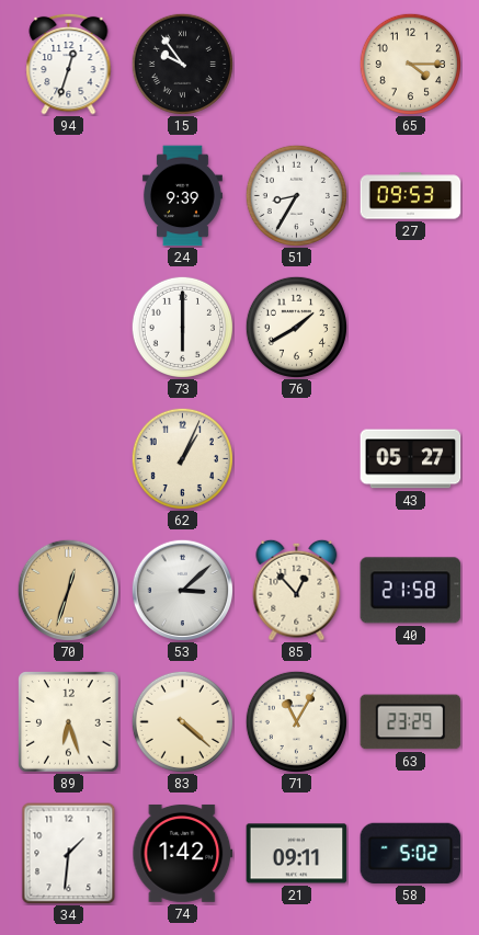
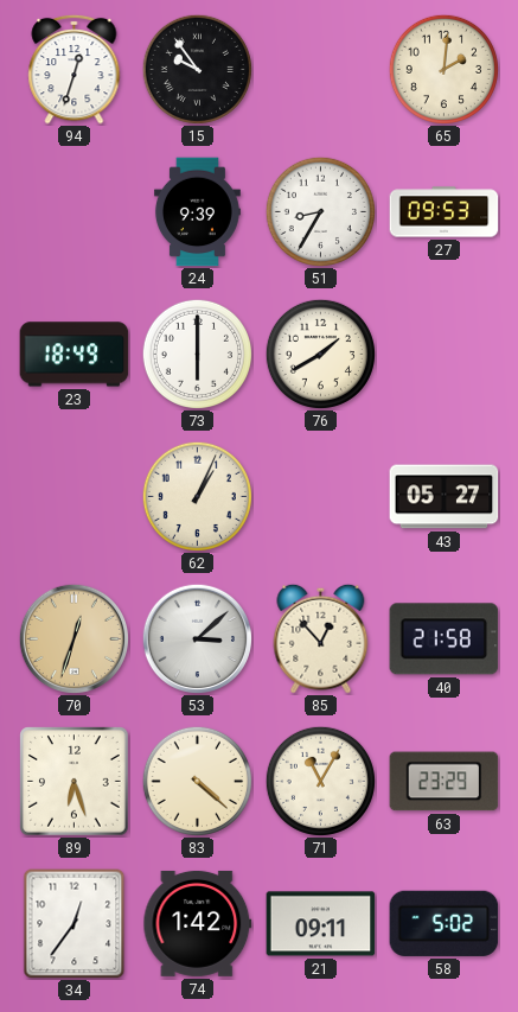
65: 4:15 -> 2:01
23: none -> 18:49
34: 1:31 -> 12:36
